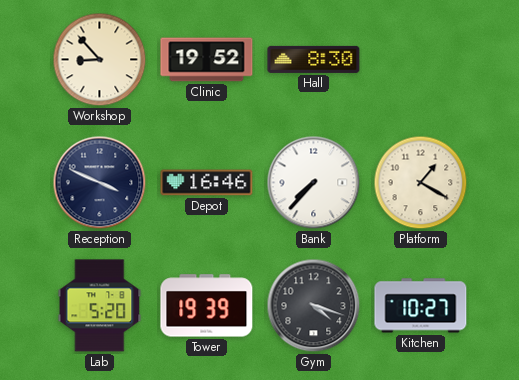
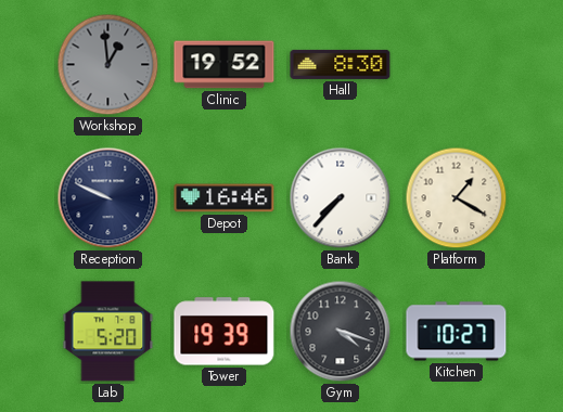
Workshop: 8:53 -> 12:59
Workshop dial: cream -> grey
Reception: 3:49 -> 9:49
